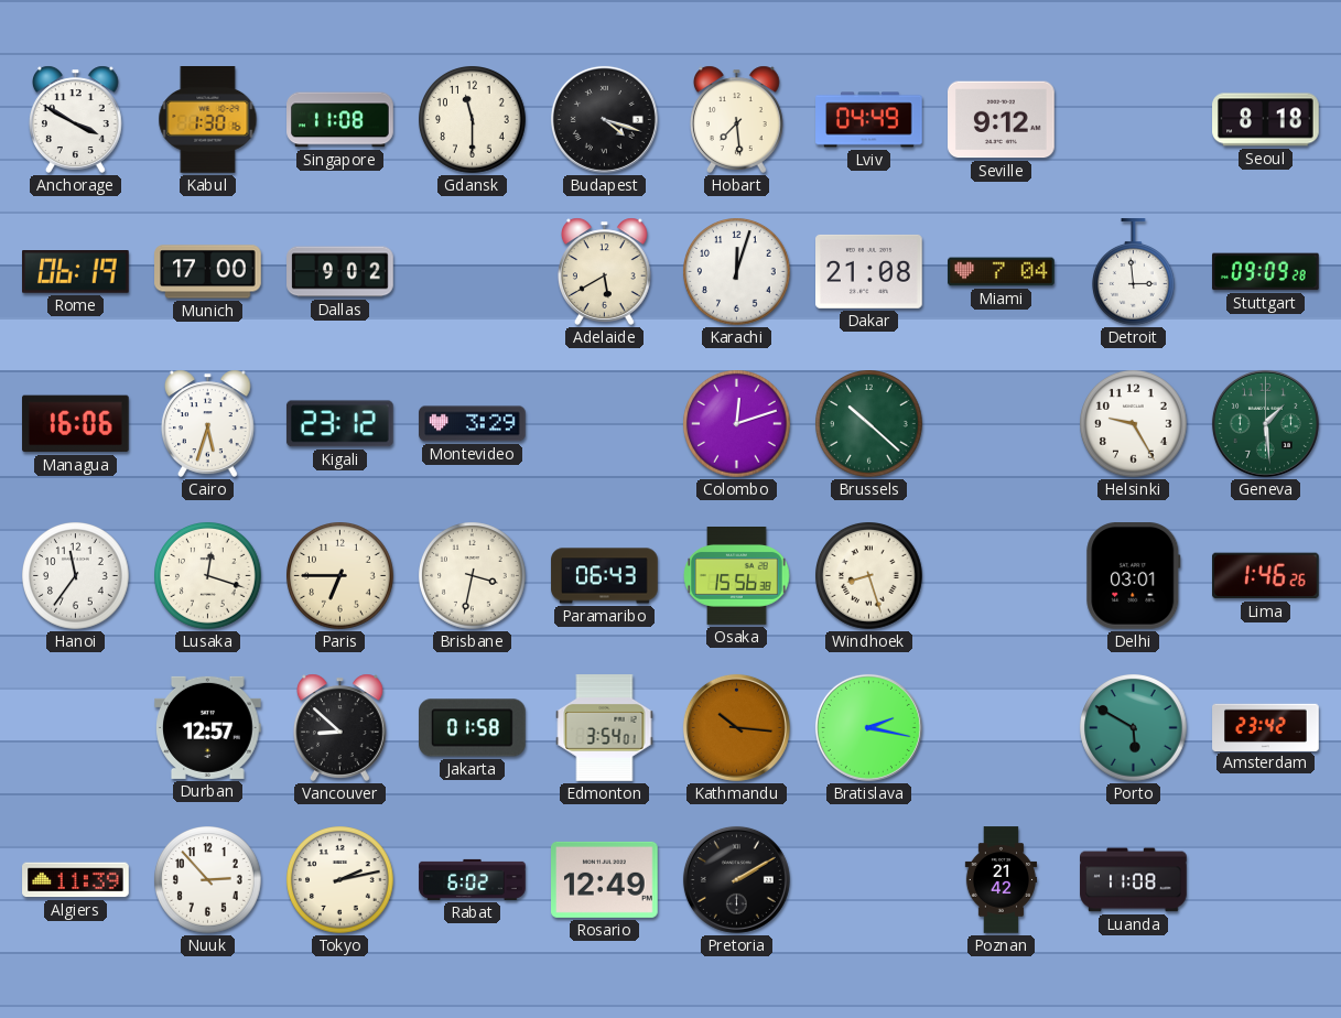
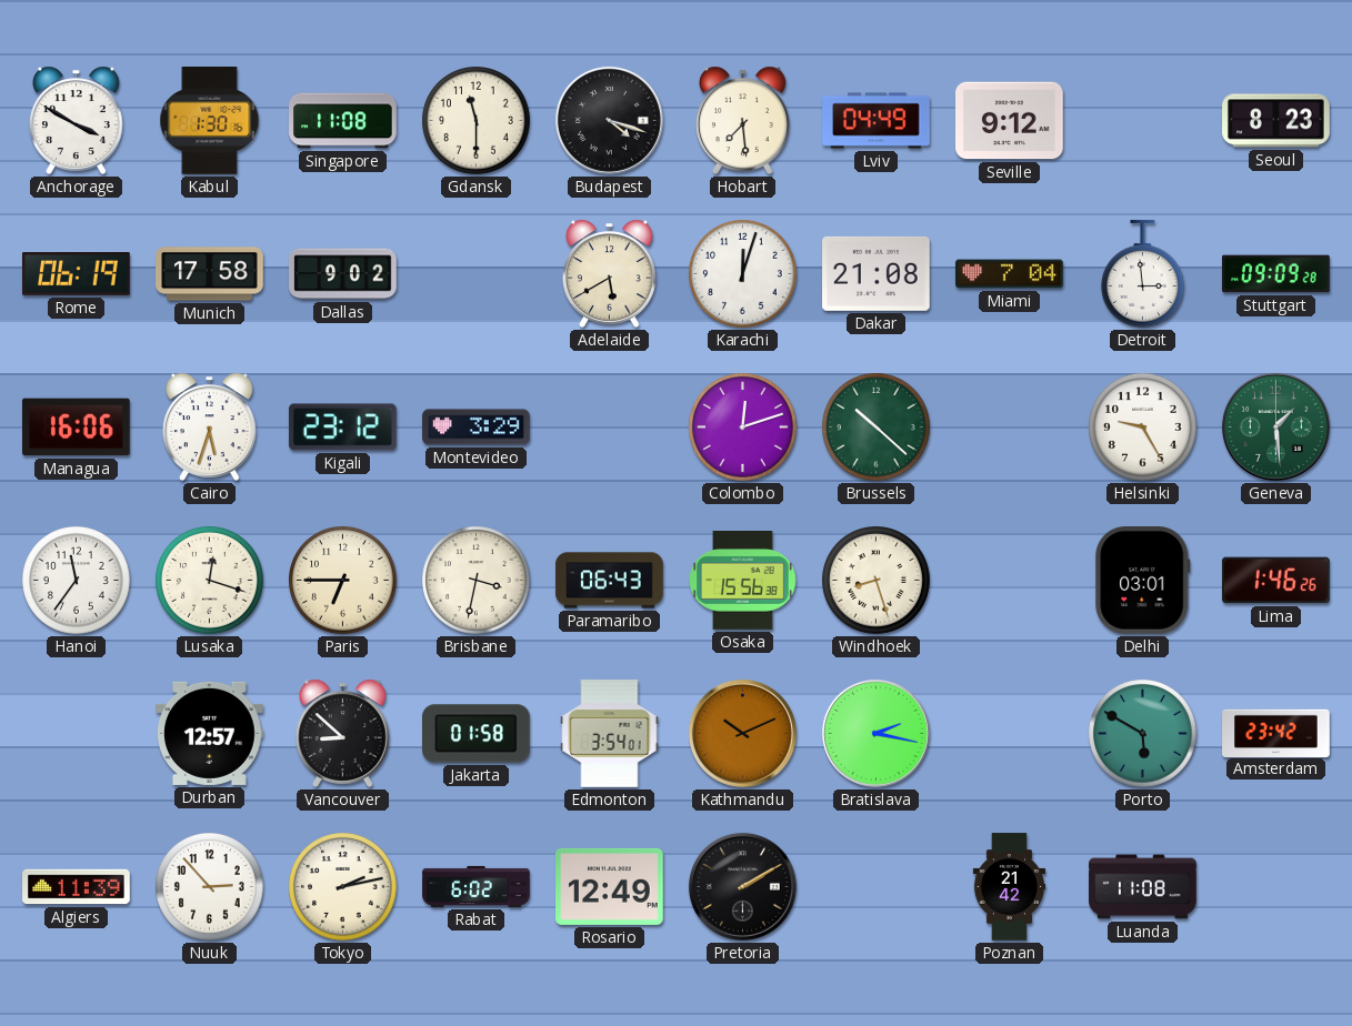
Seoul: 8:18 -> 8:23
Munich: 17:00 -> 17:58
Kathmandu: 10:16 -> 10:11
